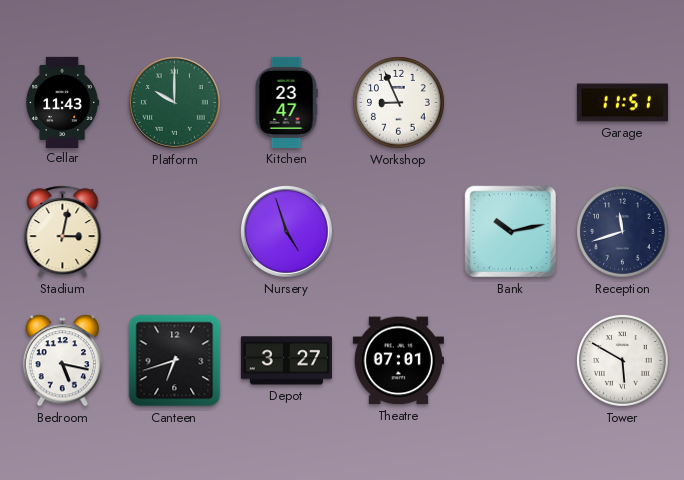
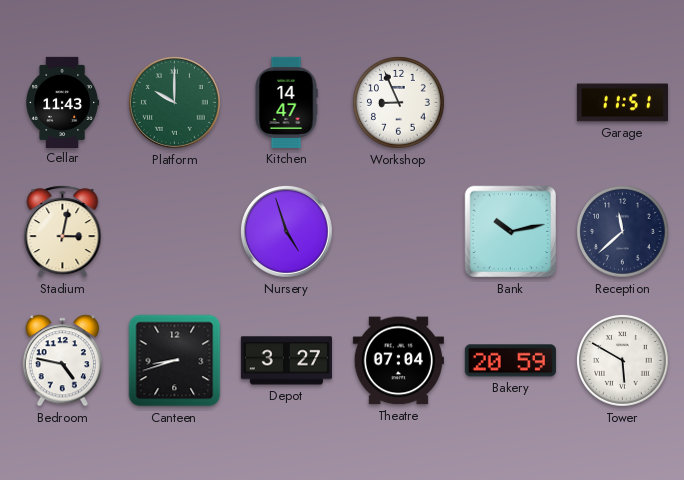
Kitchen: 23:47 -> 14:47
Reception: 11:42 -> 11:38
Bedroom: 5:17 -> 4:47
Canteen: 6:42 -> 8:42
Theatre: 07:01 -> 07:04
Bakery: none -> 20:59
